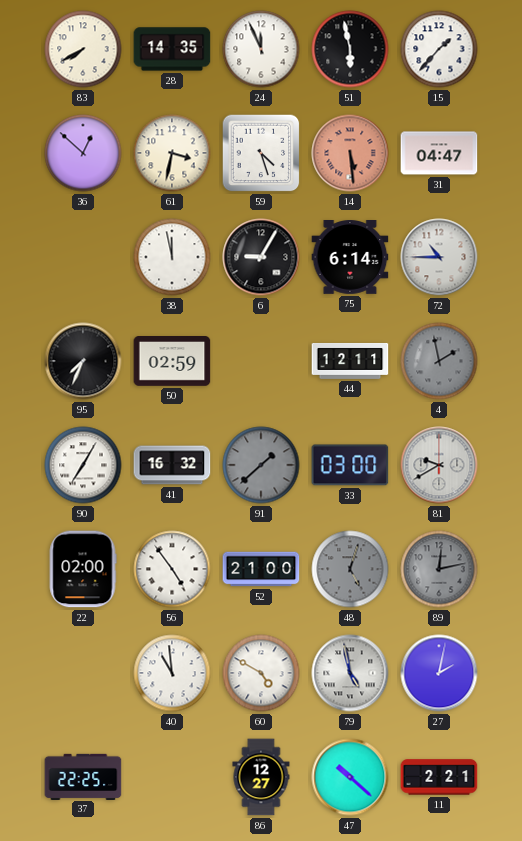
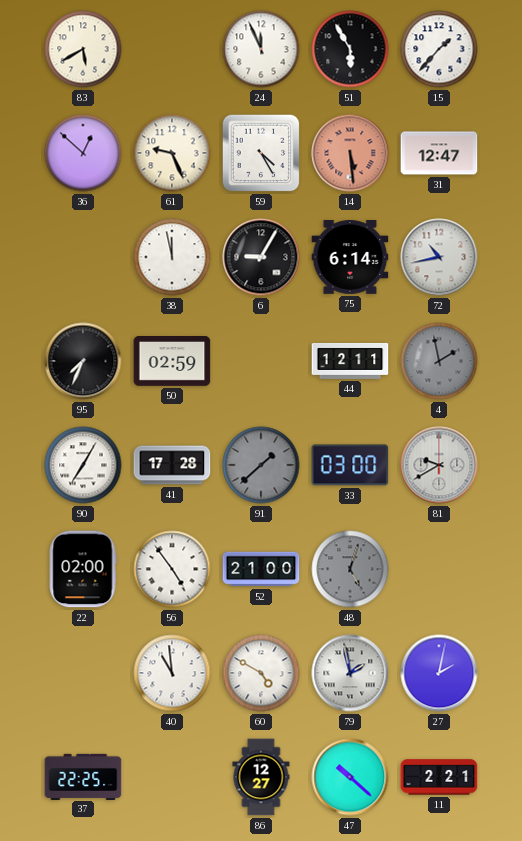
83: 7:40 -> 5:40
28: 14:35 -> none
51: 5:58 -> 5:55
61: 3:32 -> 9:26
59: 4:27 -> 4:25
31: 04:47 -> 12:47
72: 10:45 -> 10:43
41: 16:32 -> 17:28
89: 12:13 -> none
79: 4:58 -> 1:58
